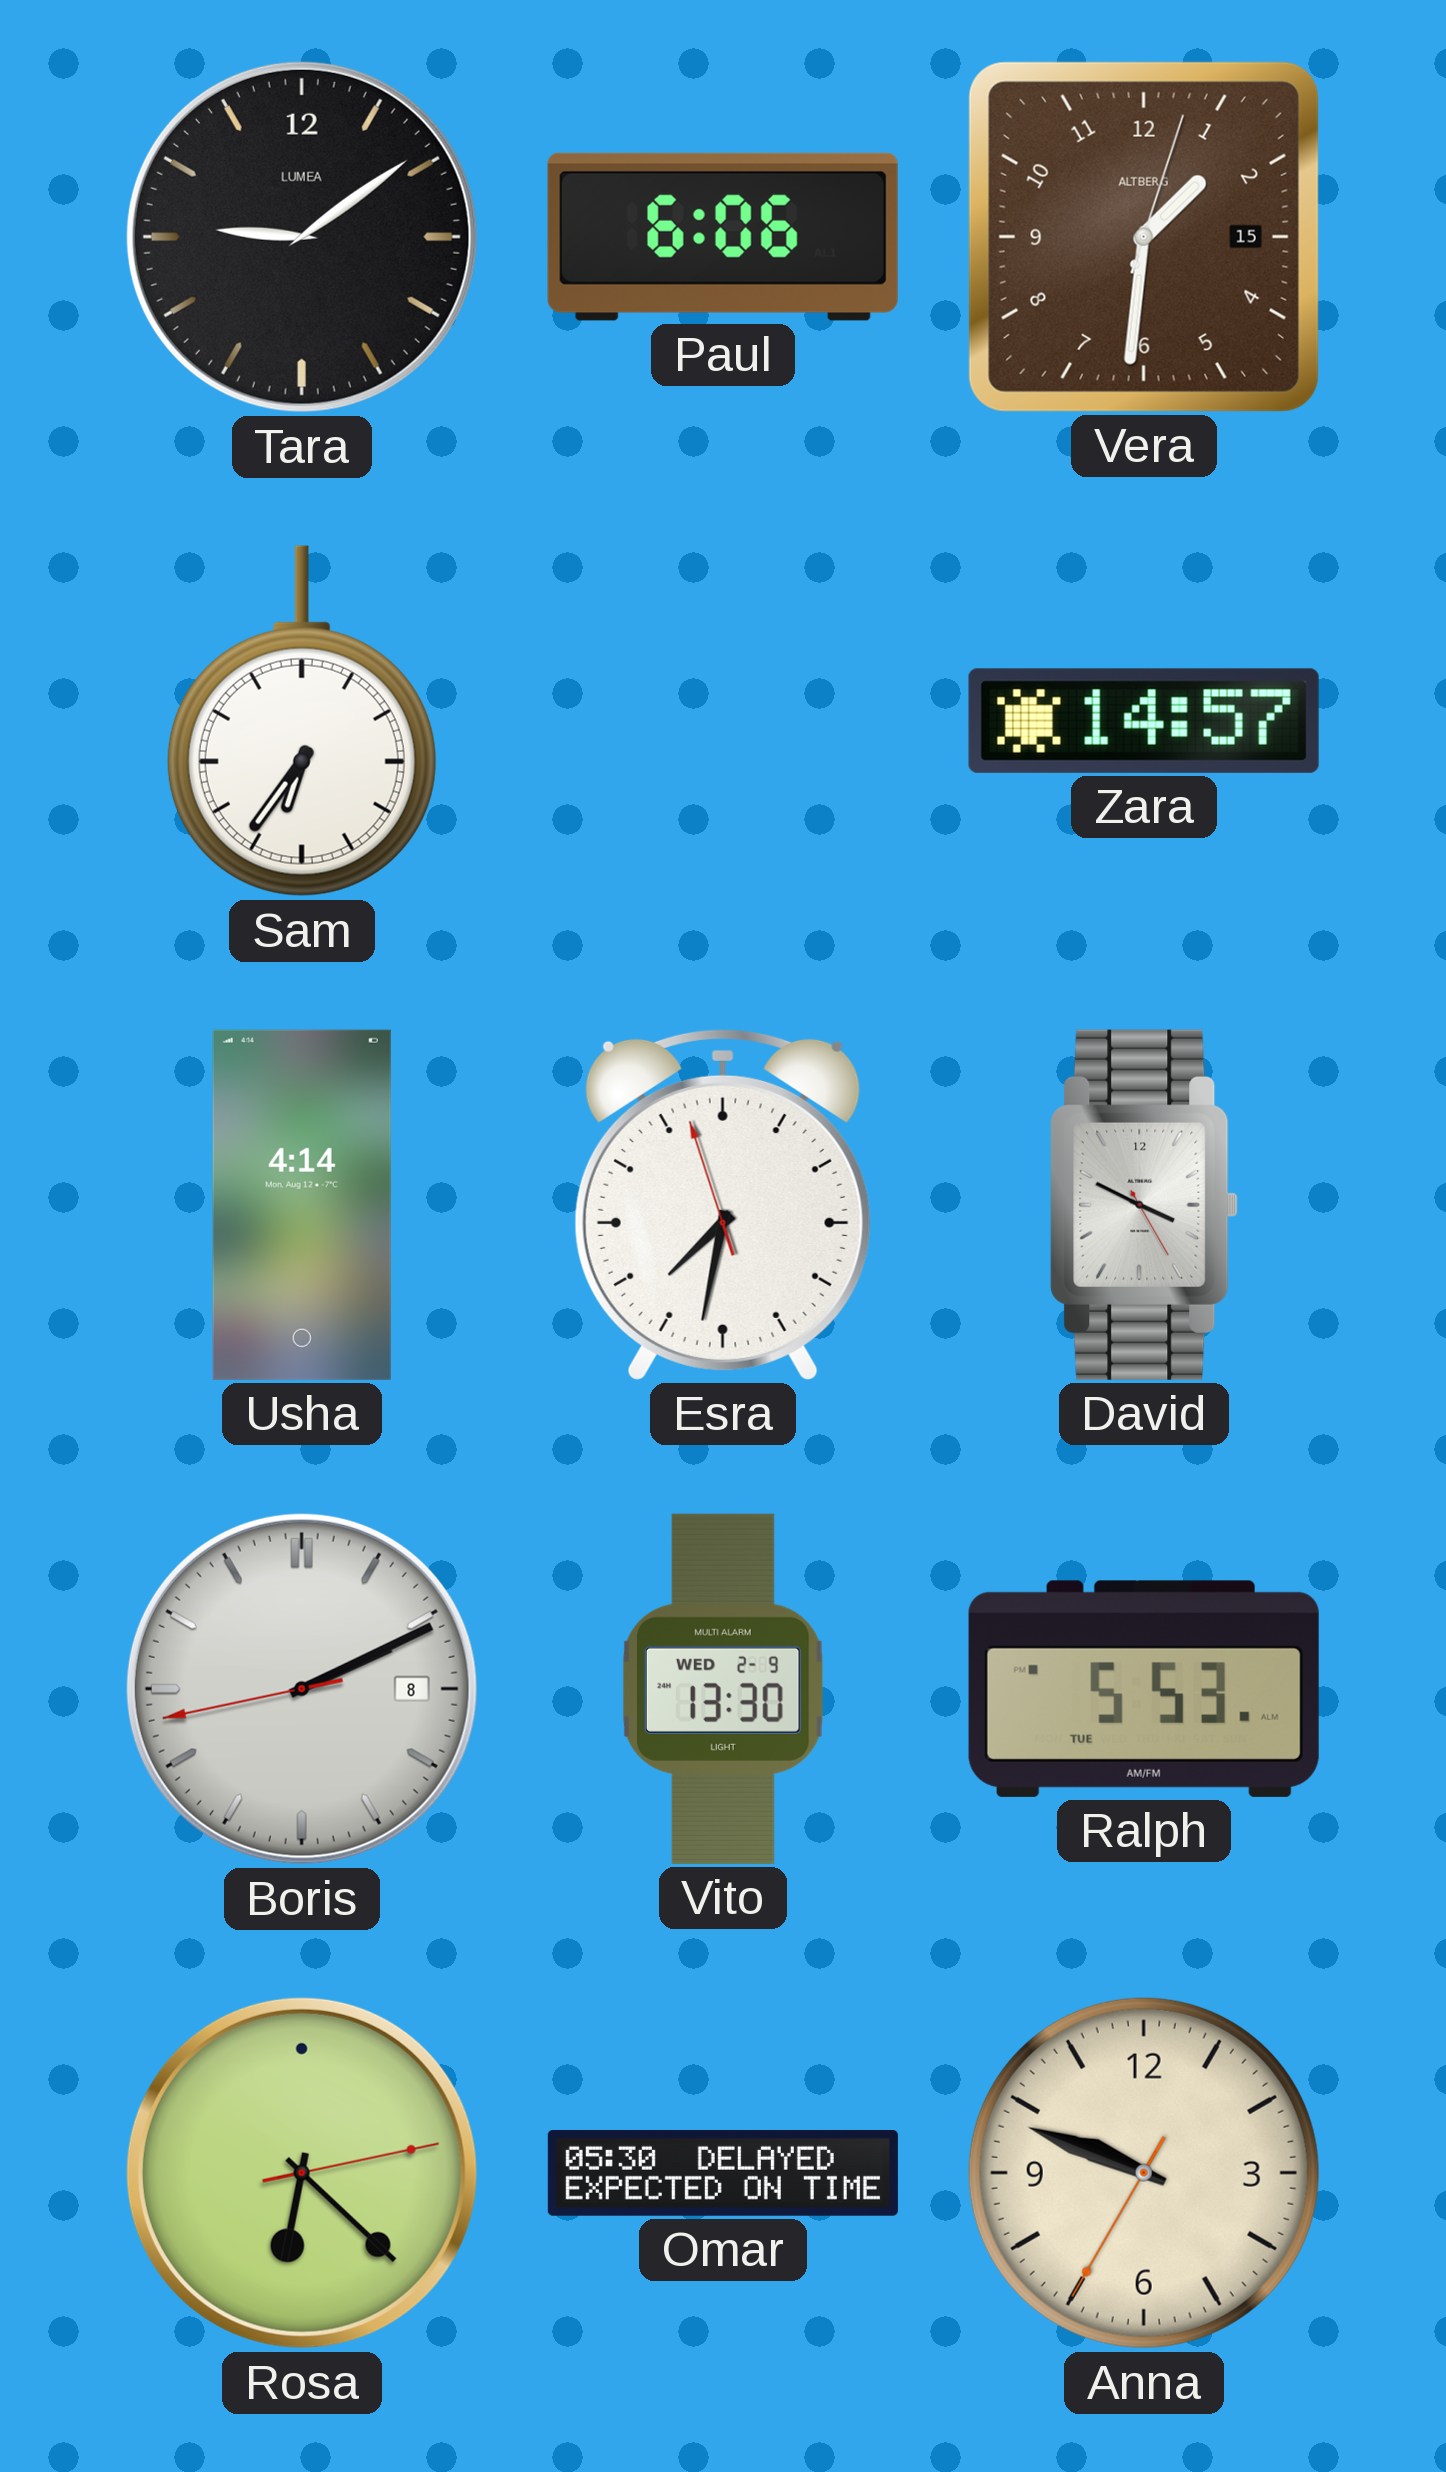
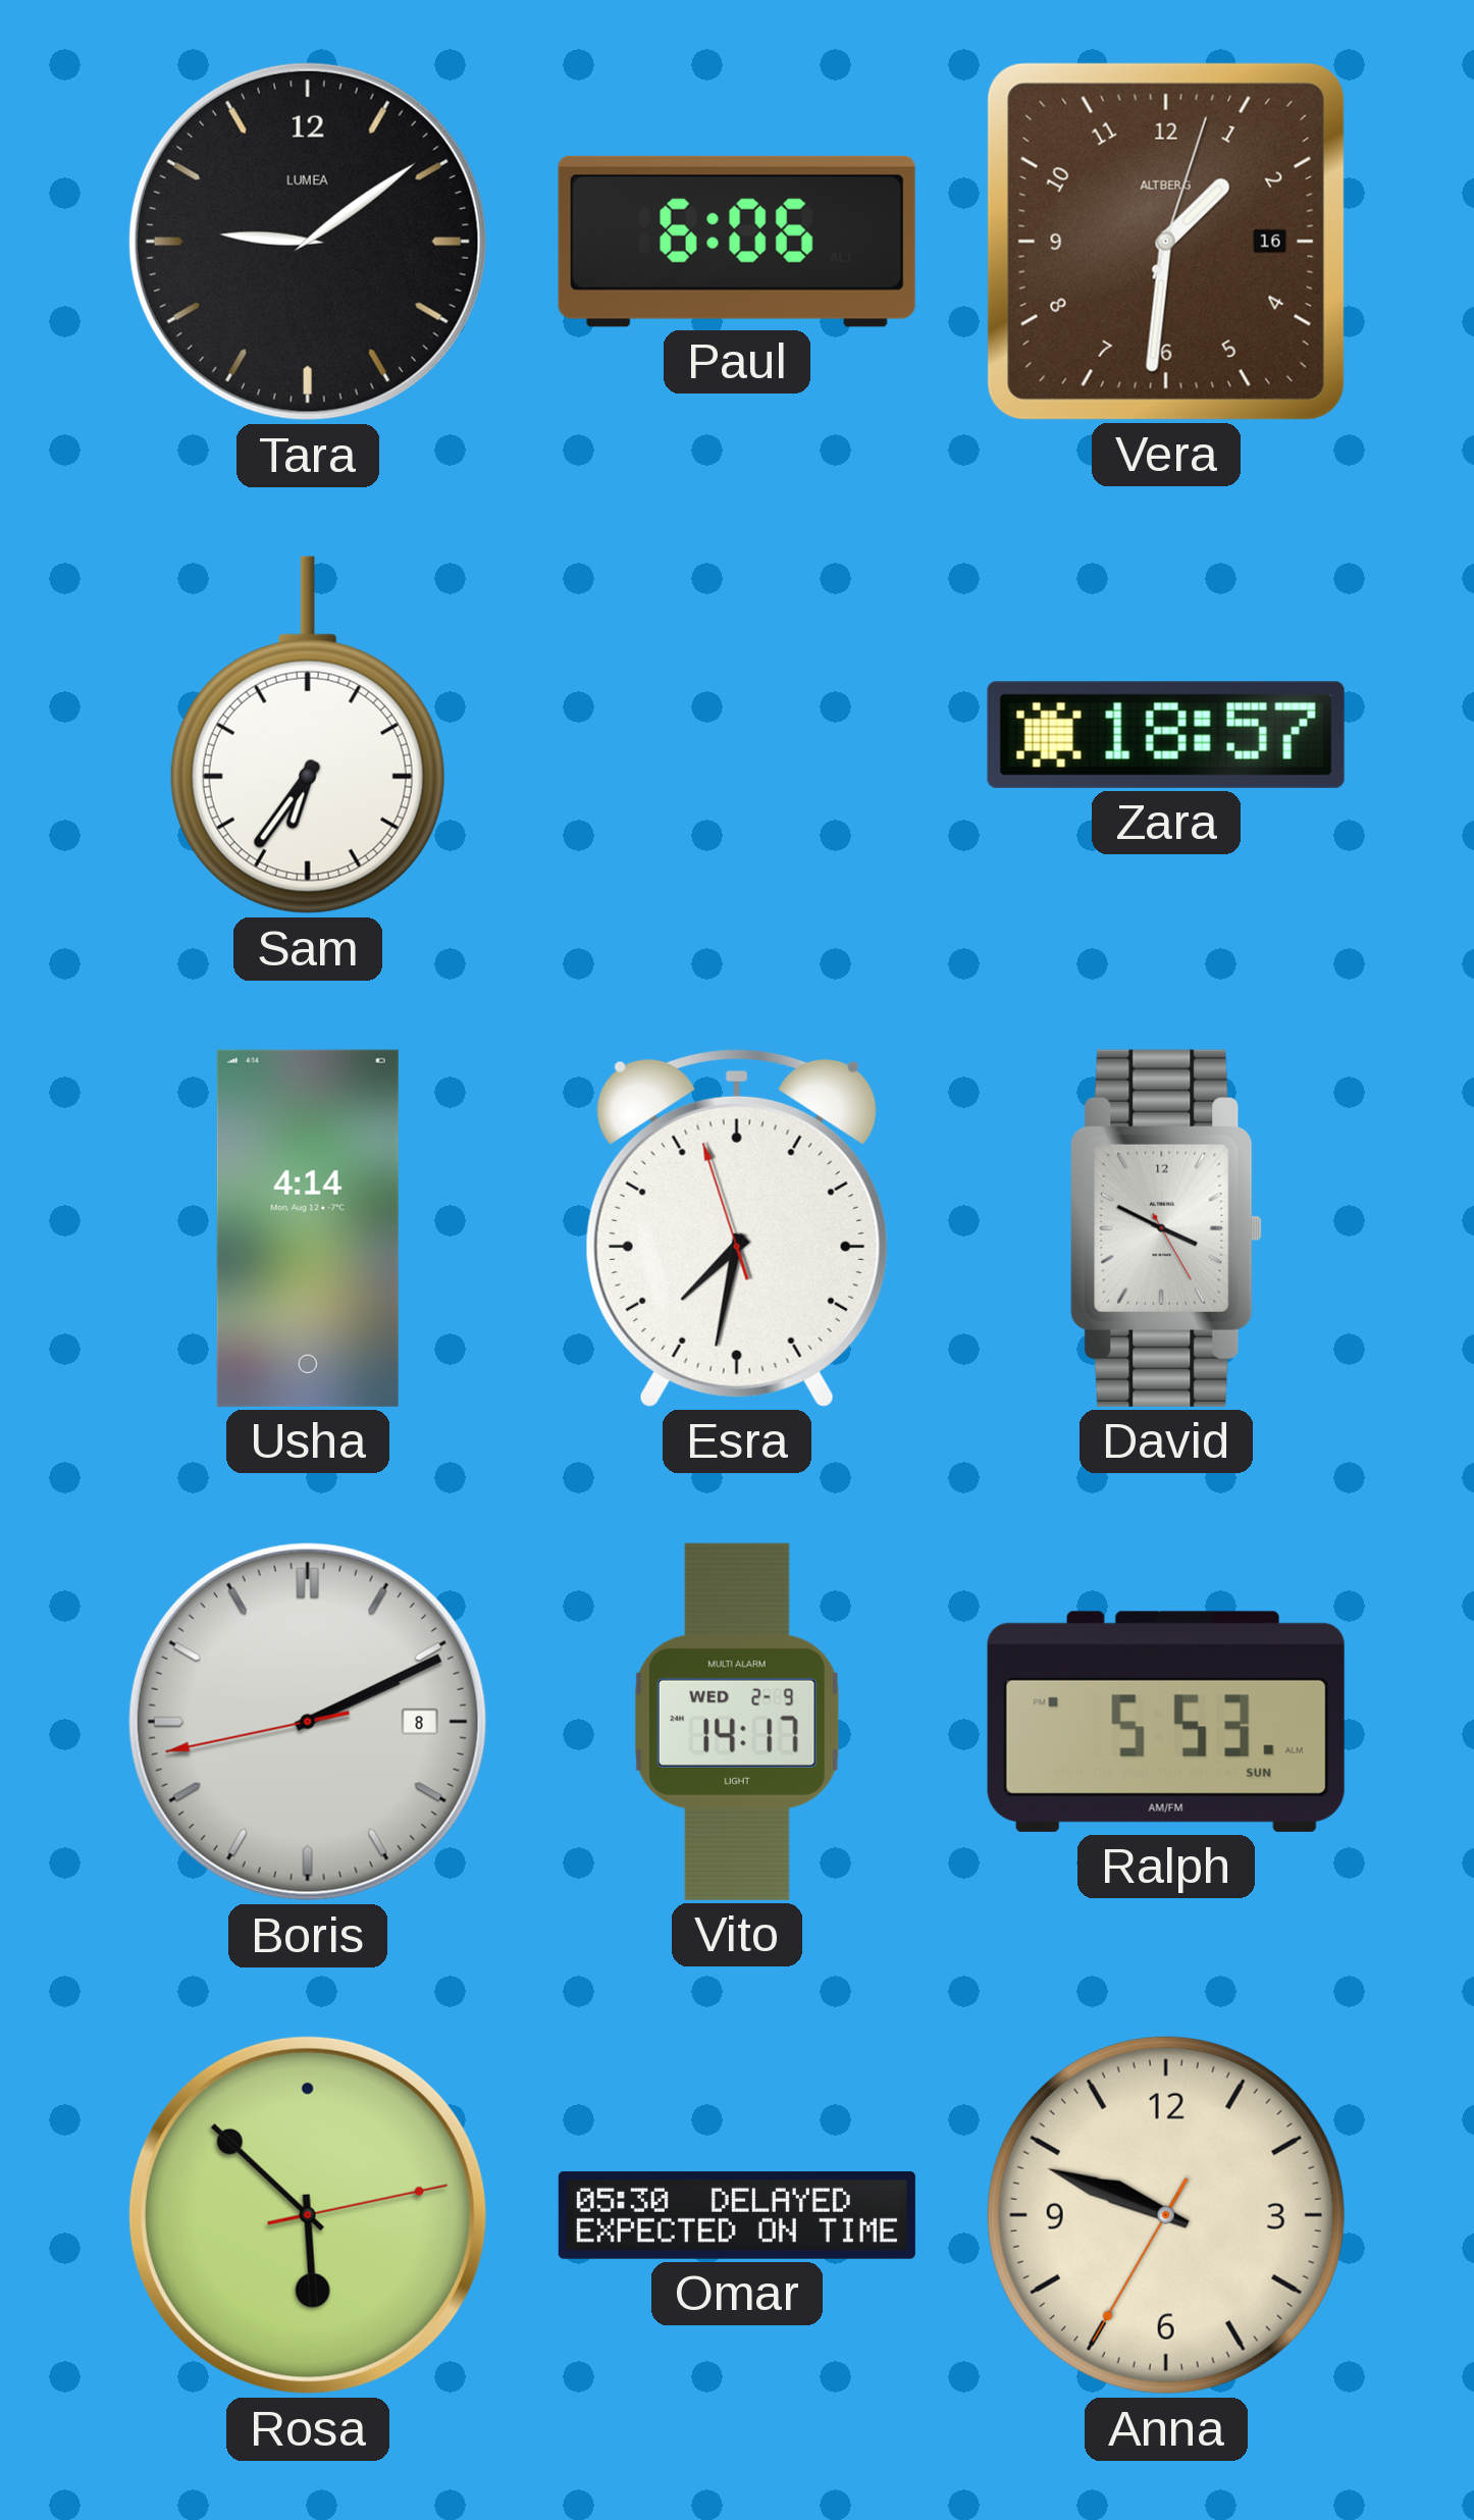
Vera date: 15 -> 16
Zara: 14:57 -> 18:57
Vito: 13:30 -> 14:17
Ralph date: TUE -> SUN
Rosa: 6:22 -> 5:52
